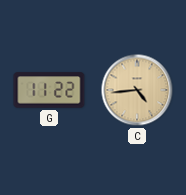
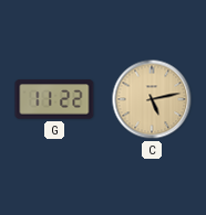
C: 4:44 -> 5:13
